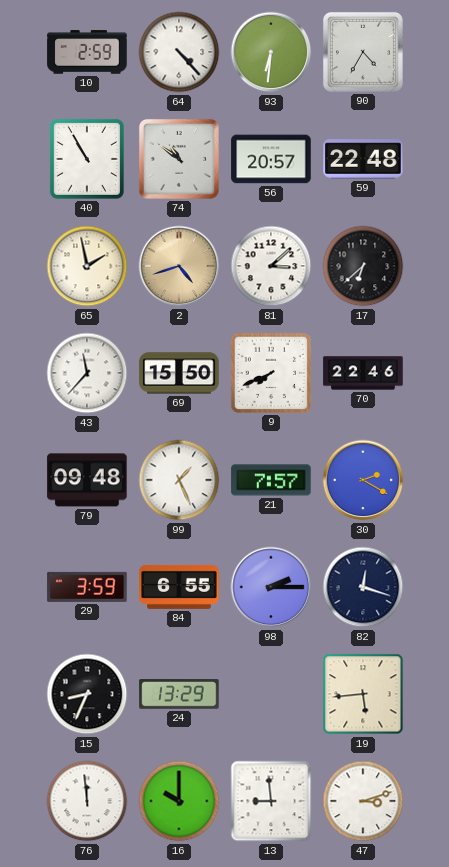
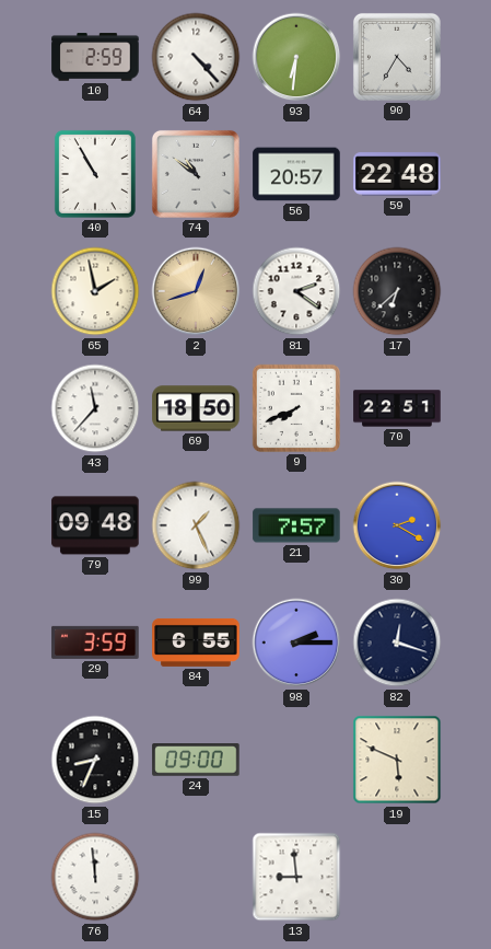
2: 4:42 -> 12:42
81: 3:08 -> 2:21
69: 15:50 -> 18:50
70: 22:46 -> 22:51
24: 13:29 -> 09:00
19: 5:44 -> 5:49
16: 10:00 -> none
47: 3:12 -> none
